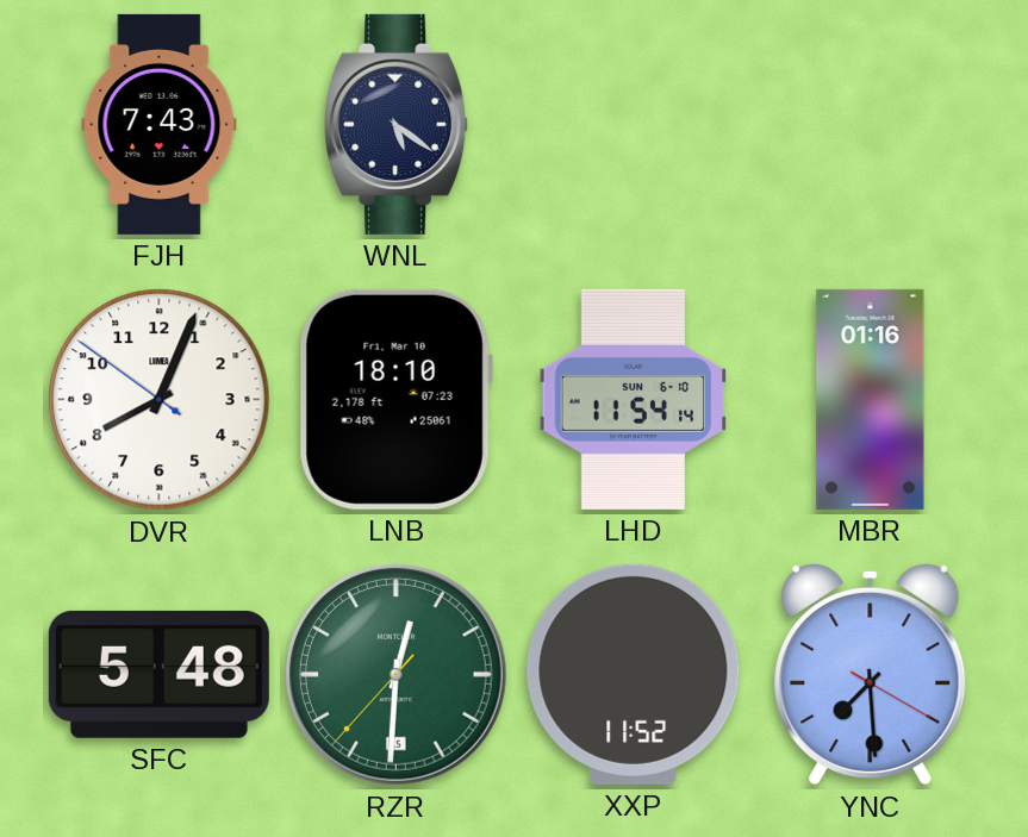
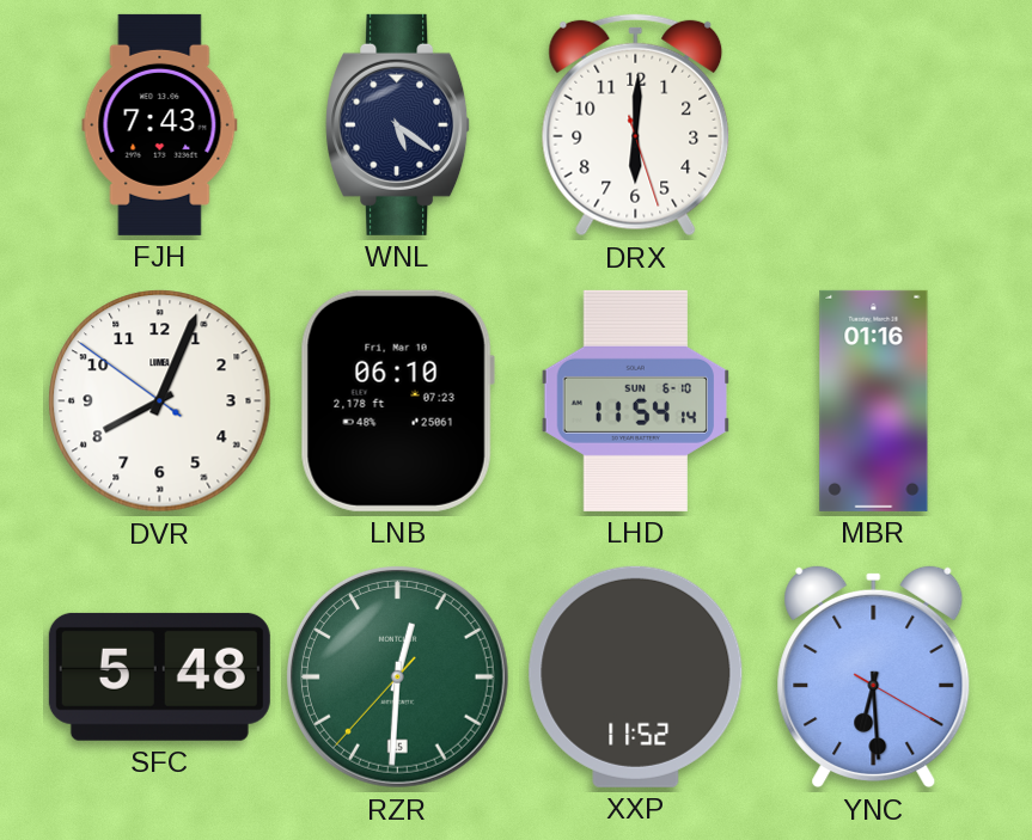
DRX: none -> 6:00
LNB: 18:10 -> 06:10
YNC: 7:29 -> 6:29
